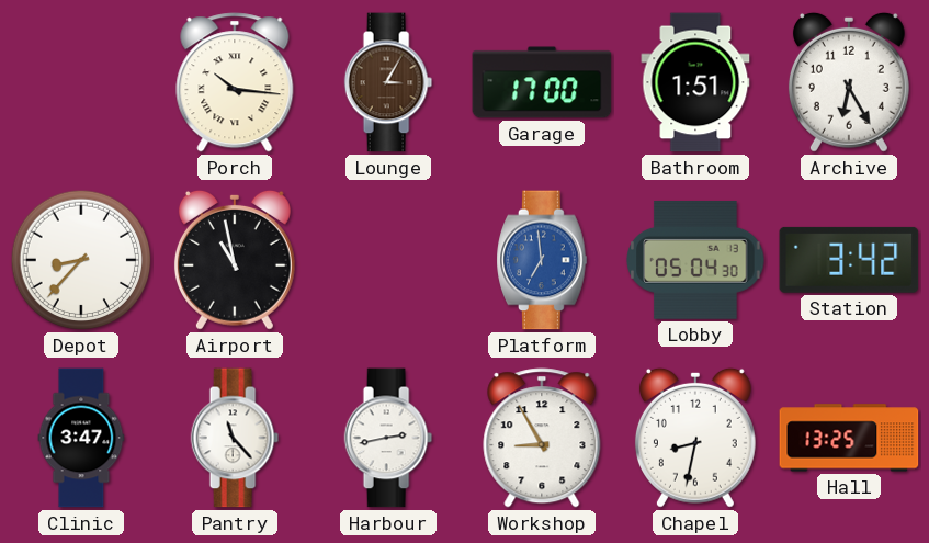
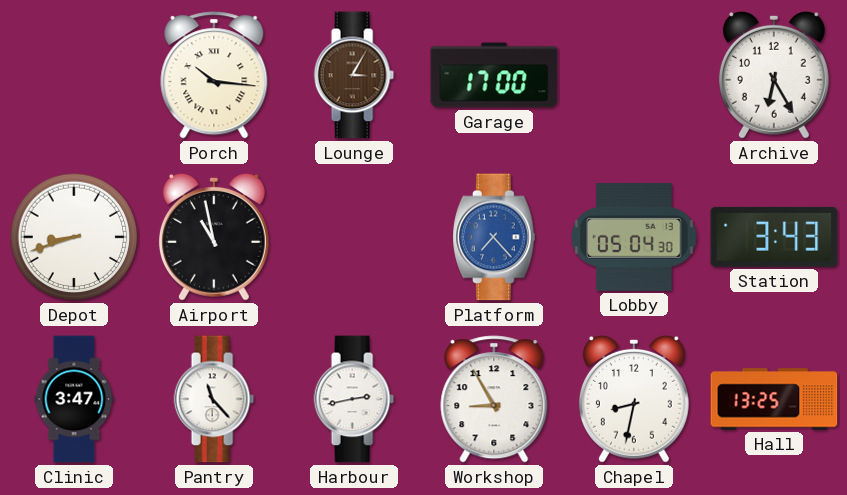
Bathroom: 1:51 -> none
Depot: 8:37 -> 8:42
Platform: 6:59 -> 7:23
Station: 3:42 -> 3:43
